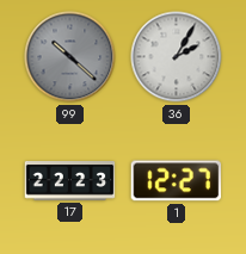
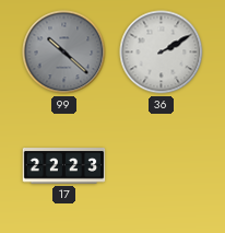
36: 2:05 -> 2:10
1: 12:27 -> none
